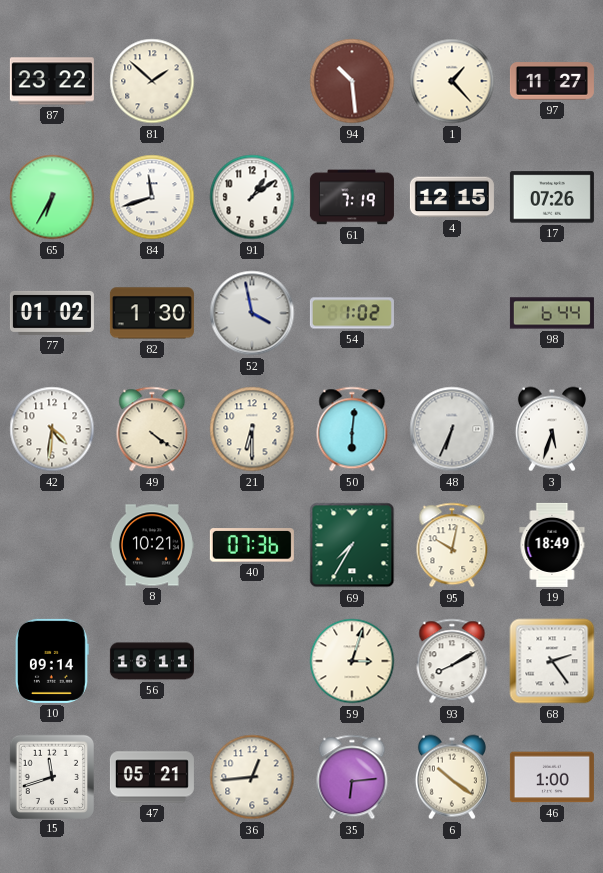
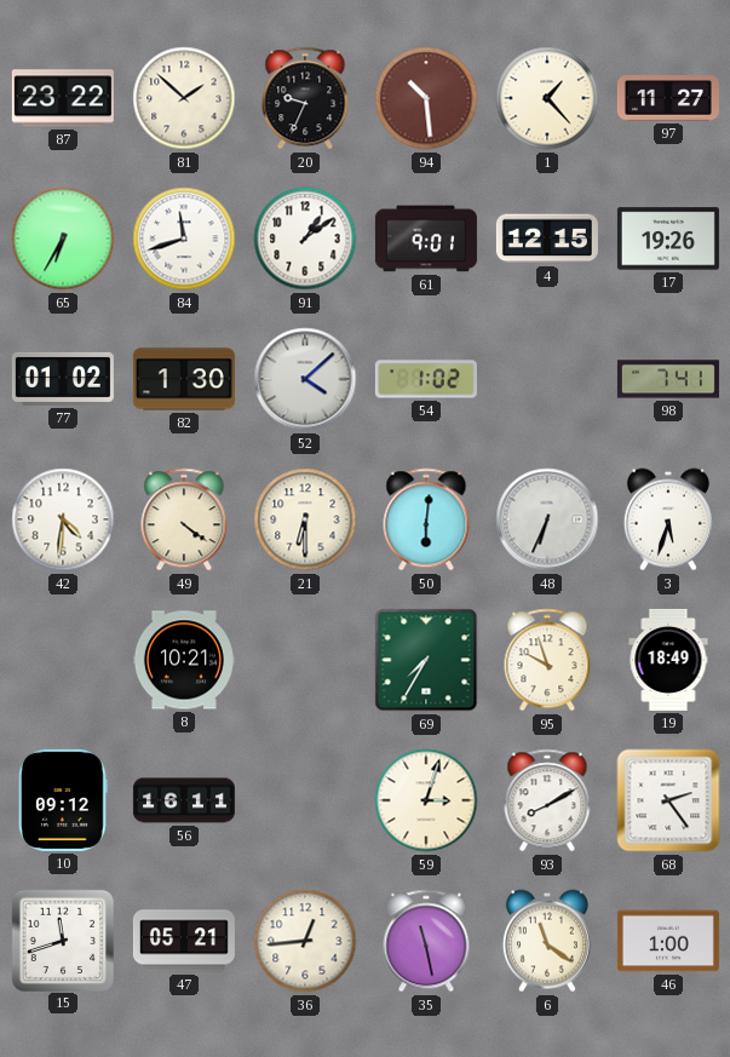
20: none -> 9:34
61: 7:19 -> 9:01
17: 07:26 -> 19:26
52: 3:58 -> 4:08
98: 6:44 -> 7:41
40: 07:36 -> none
95: 10:02 -> 9:57
10: 09:14 -> 09:12
35: 6:14 -> 11:28
6: 10:21 -> 11:21
